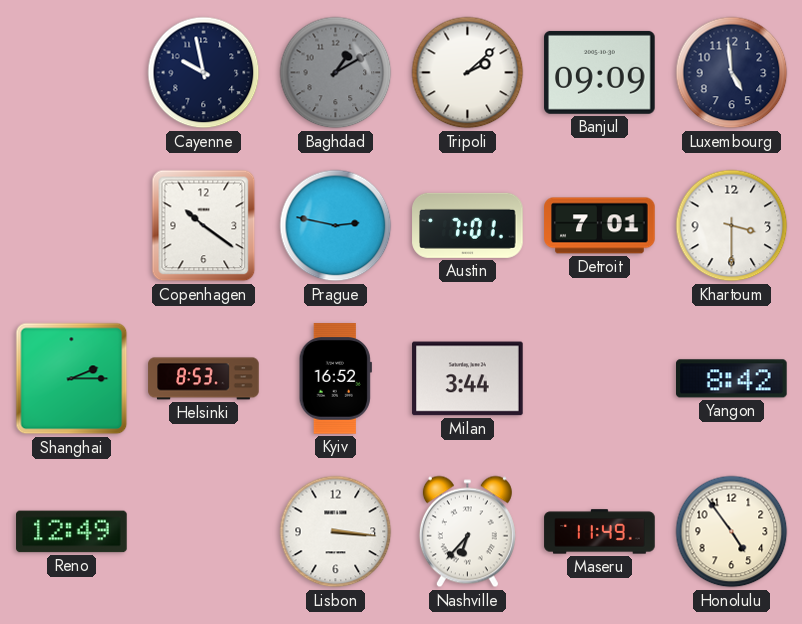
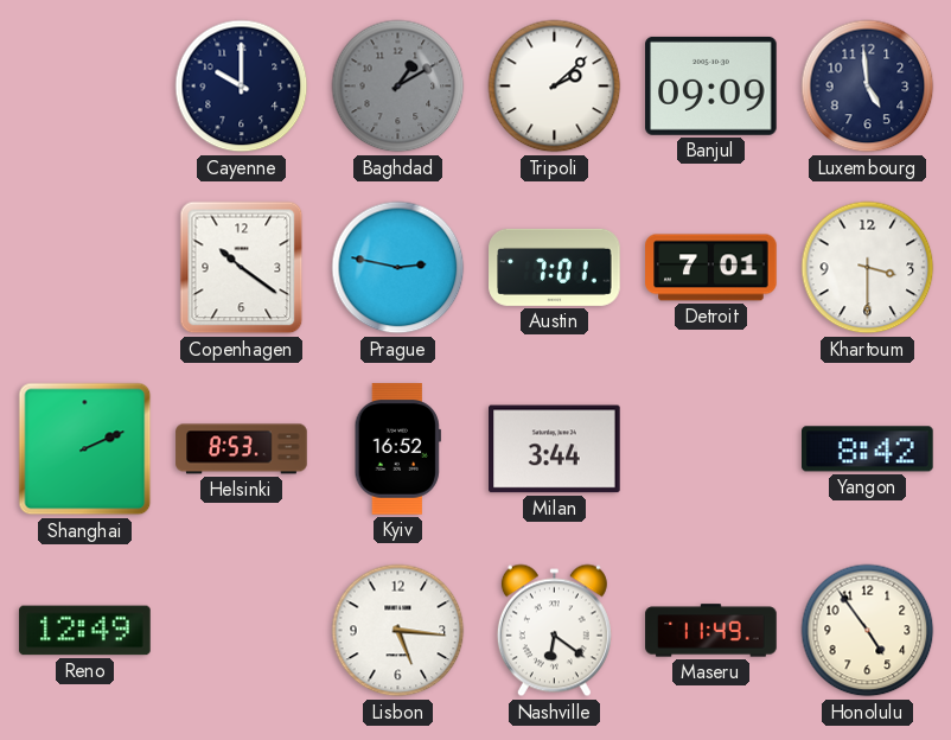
Cayenne: 9:58 -> 10:00
Shanghai: 2:15 -> 2:11
Lisbon: 3:16 -> 5:16
Nashville: 6:37 -> 6:21
